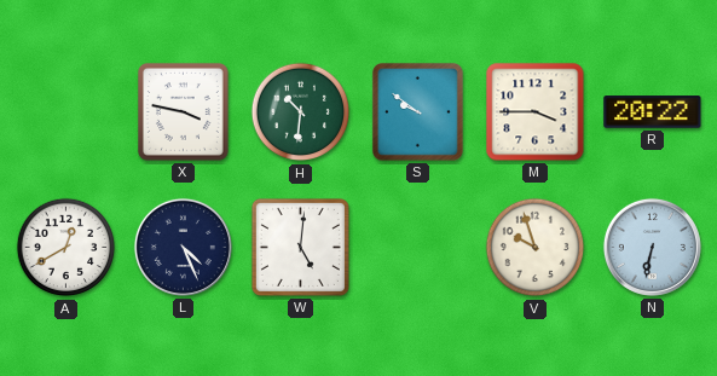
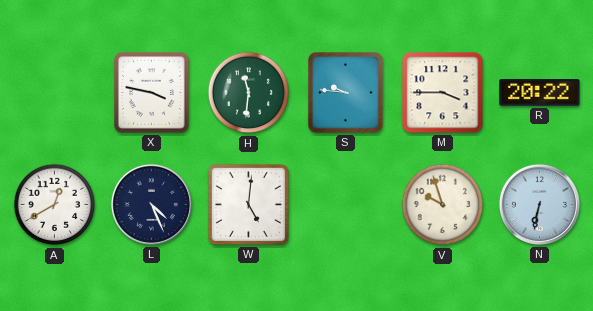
H: 10:31 -> 11:31
S: 9:51 -> 9:46
